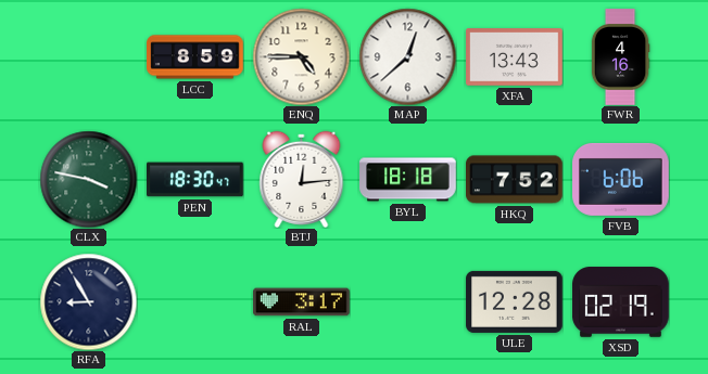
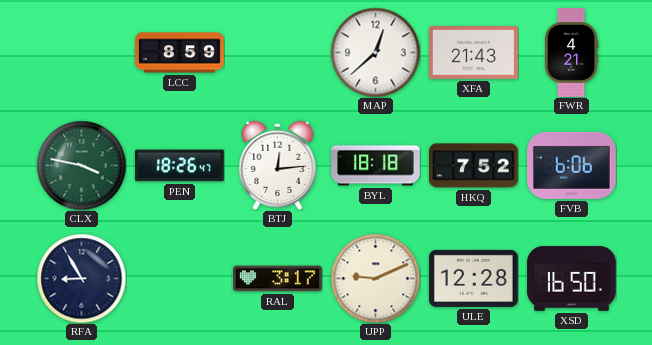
ENQ: 4:45 -> none
XFA: 13:43 -> 21:43
FWR: 4:16 -> 4:21
PEN: 18:30 -> 18:26
UPP: none -> 9:11
XSD: 02:19 -> 16:50
